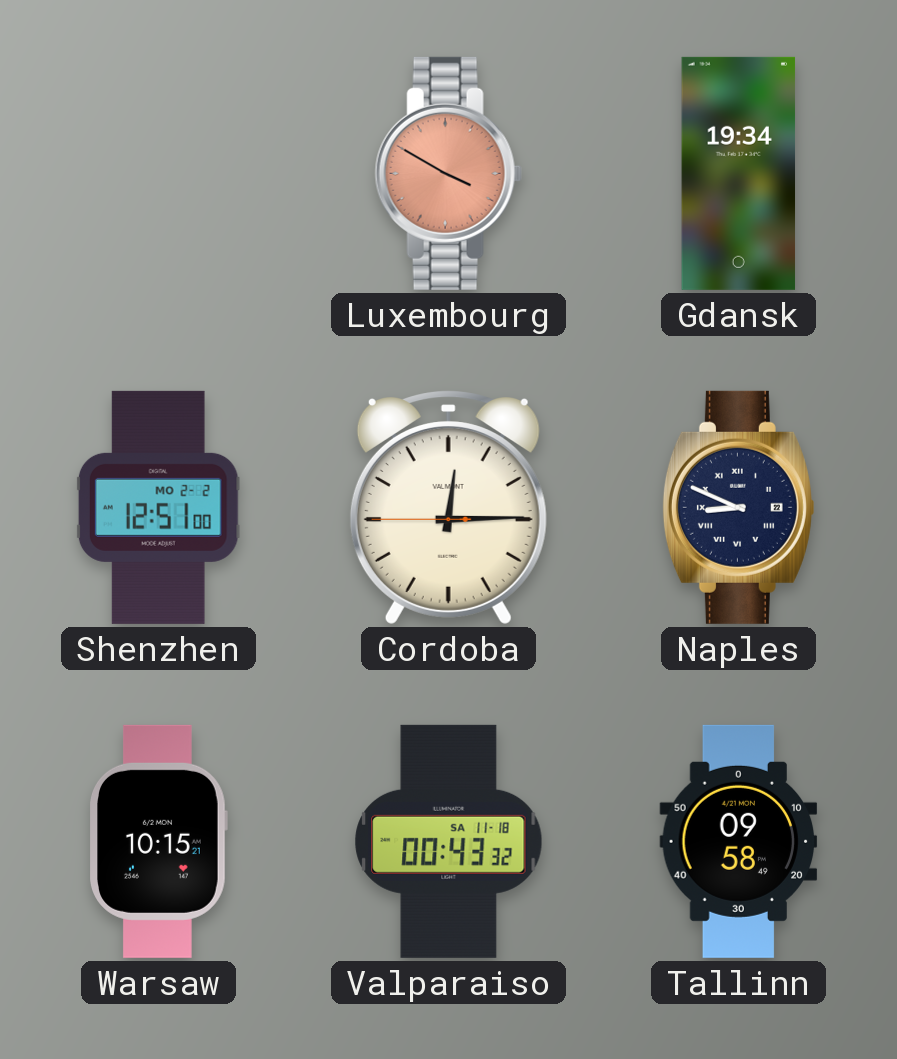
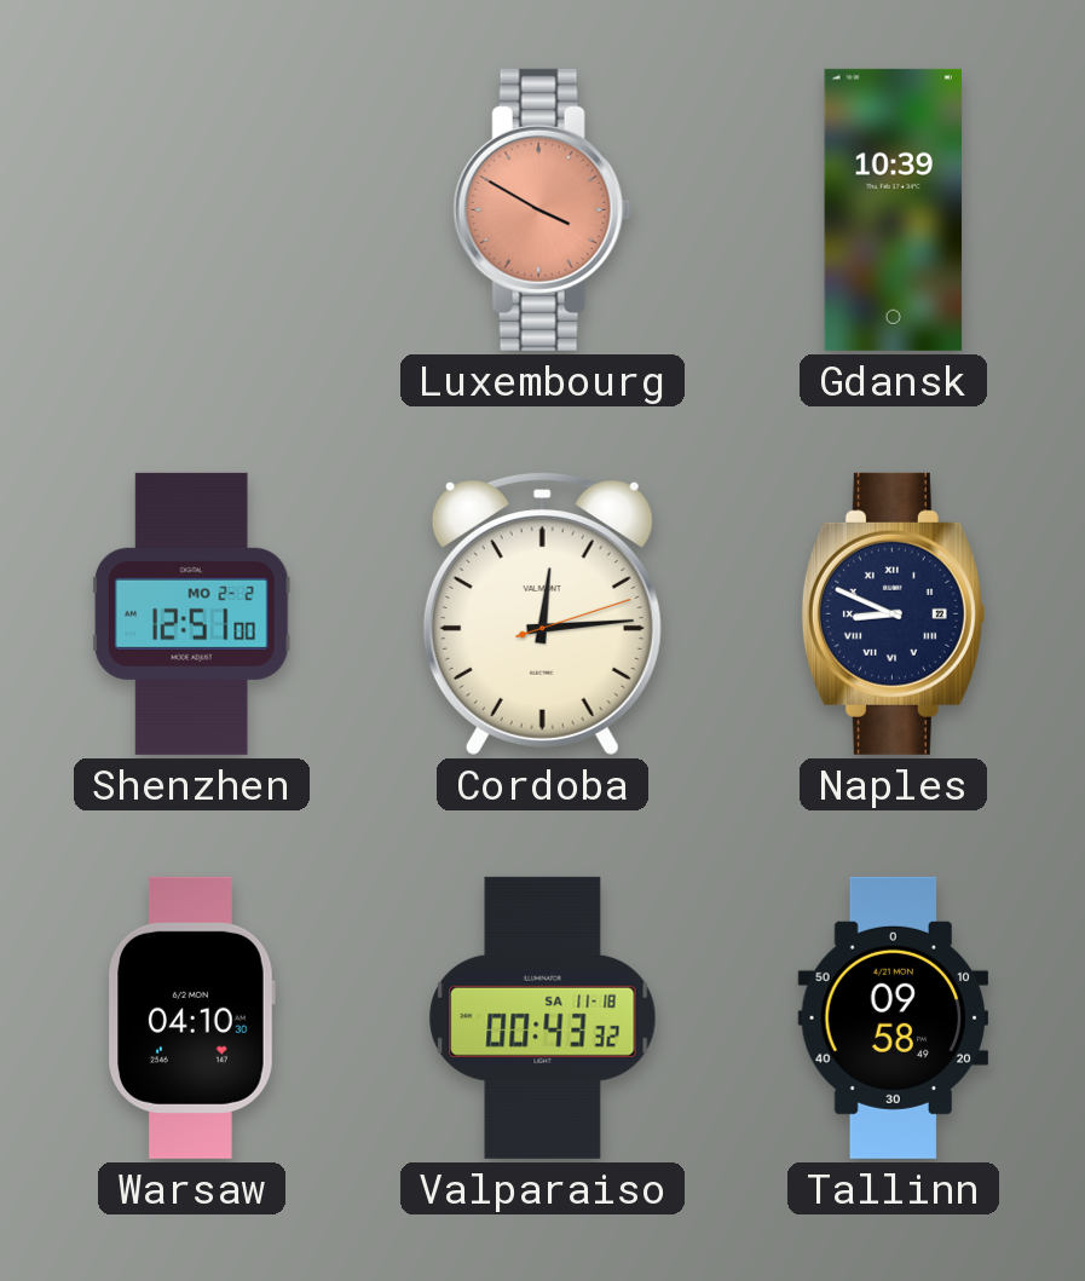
Gdansk: 19:34 -> 10:39
Cordoba: 12:14:45 -> 12:14:12
Warsaw: 10:15 -> 04:10
